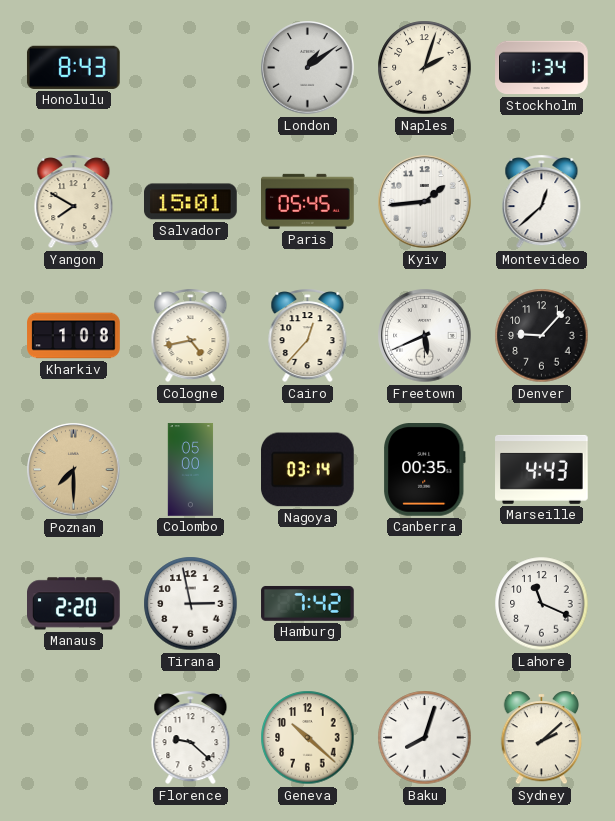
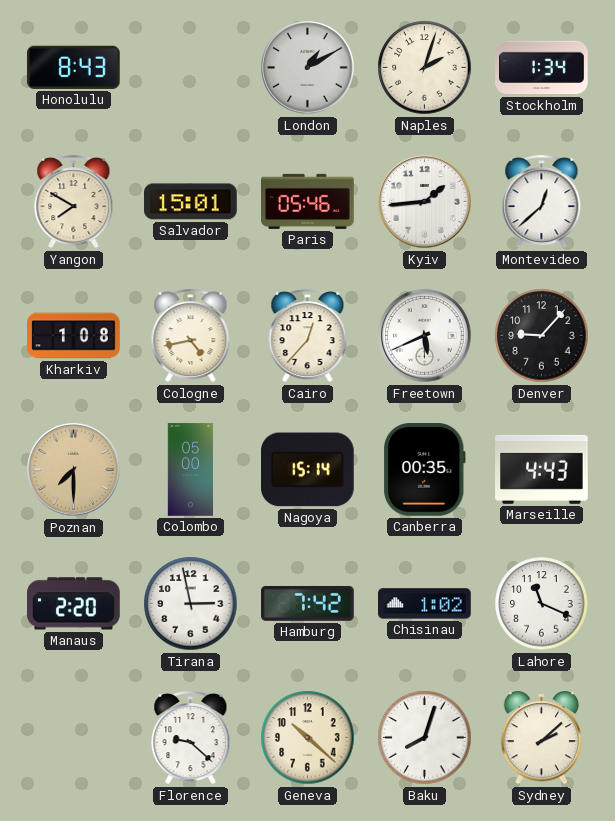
London: 1:09 -> 1:10
Paris: 05:45 -> 05:46
Nagoya: 03:14 -> 15:14
Chisinau: none -> 1:02
